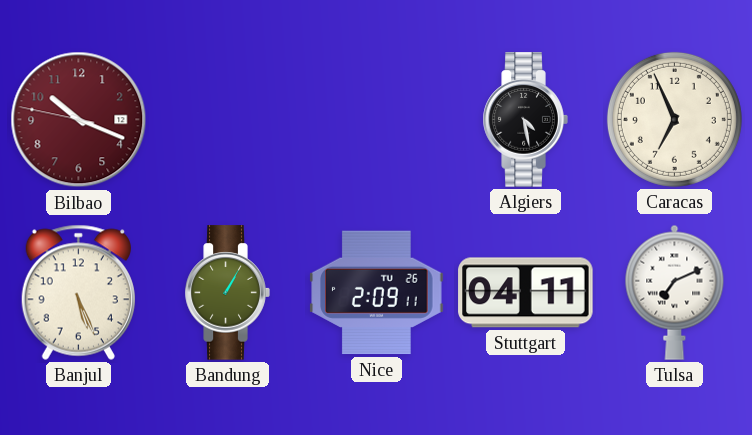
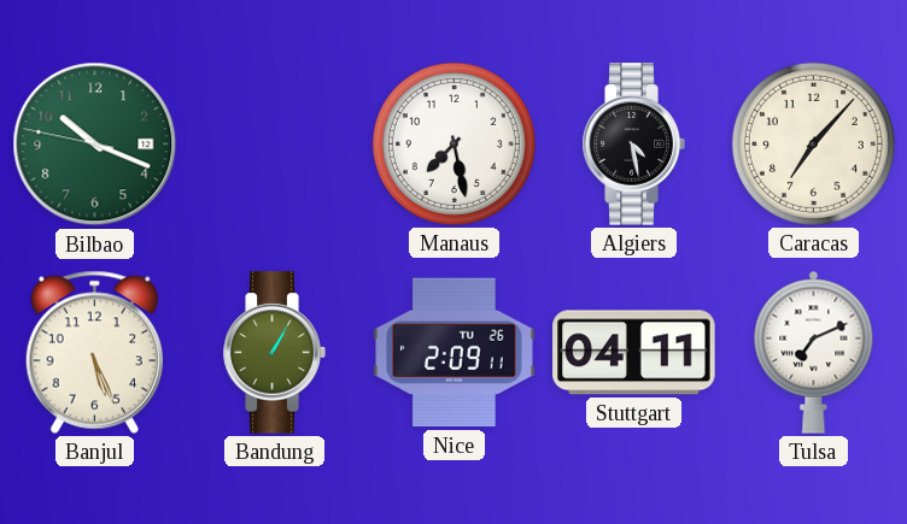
Bilbao dial: burgundy -> green
Manaus: none -> 7:28
Caracas: 6:56 -> 7:07
